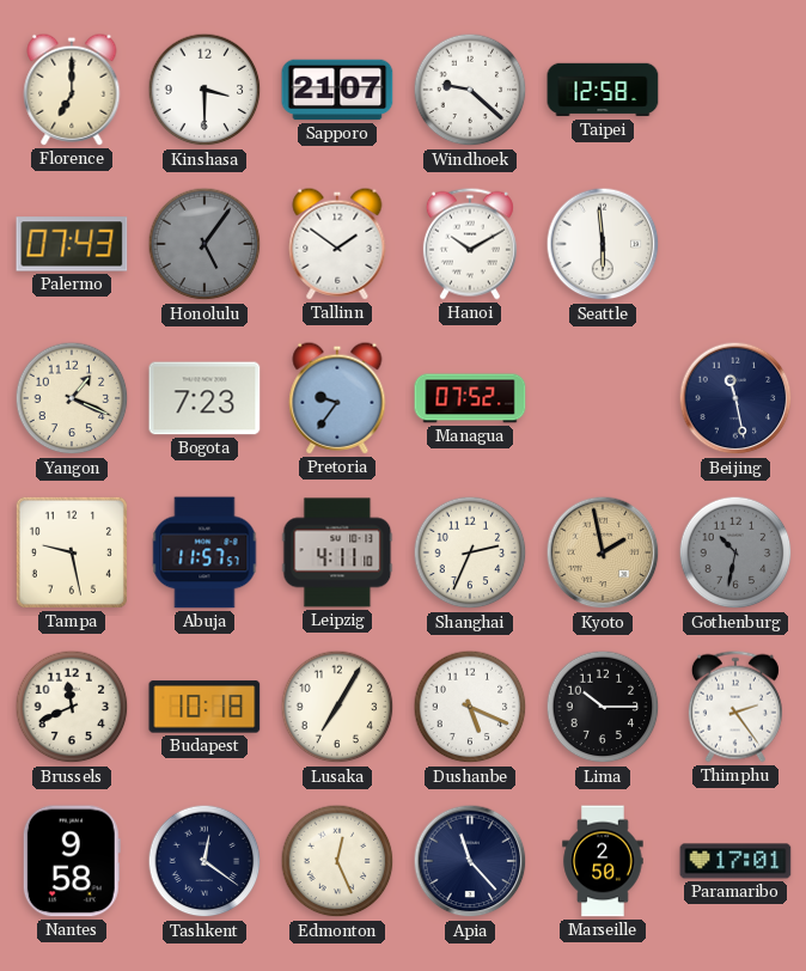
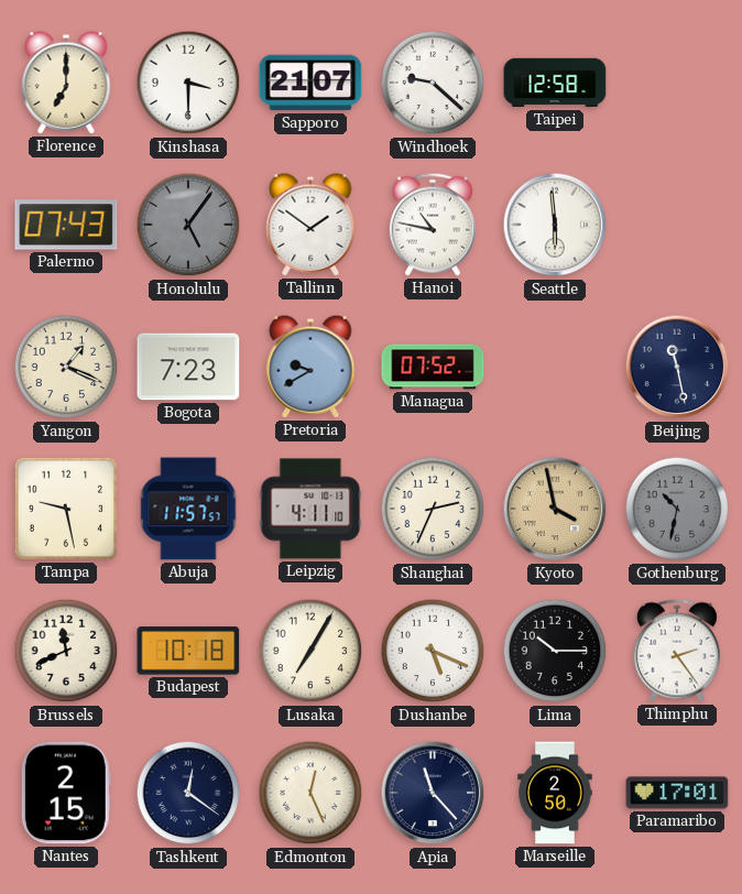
Hanoi: 10:10 -> 10:47
Pretoria: 9:36 -> 9:40
Kyoto: 1:58 -> 3:58
Nantes: 9:58 -> 2:15
